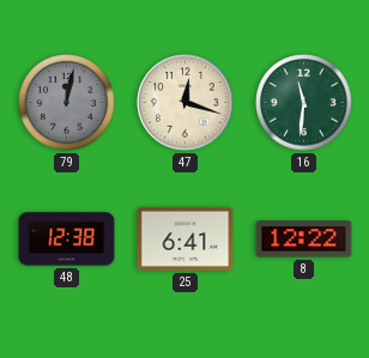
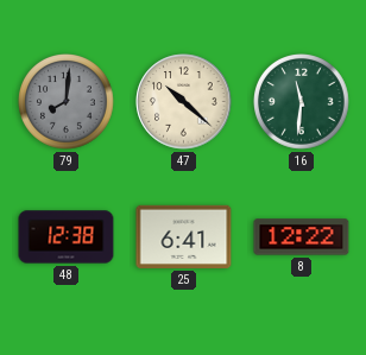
79: 12:02 -> 8:01
47: 12:18 -> 10:22
